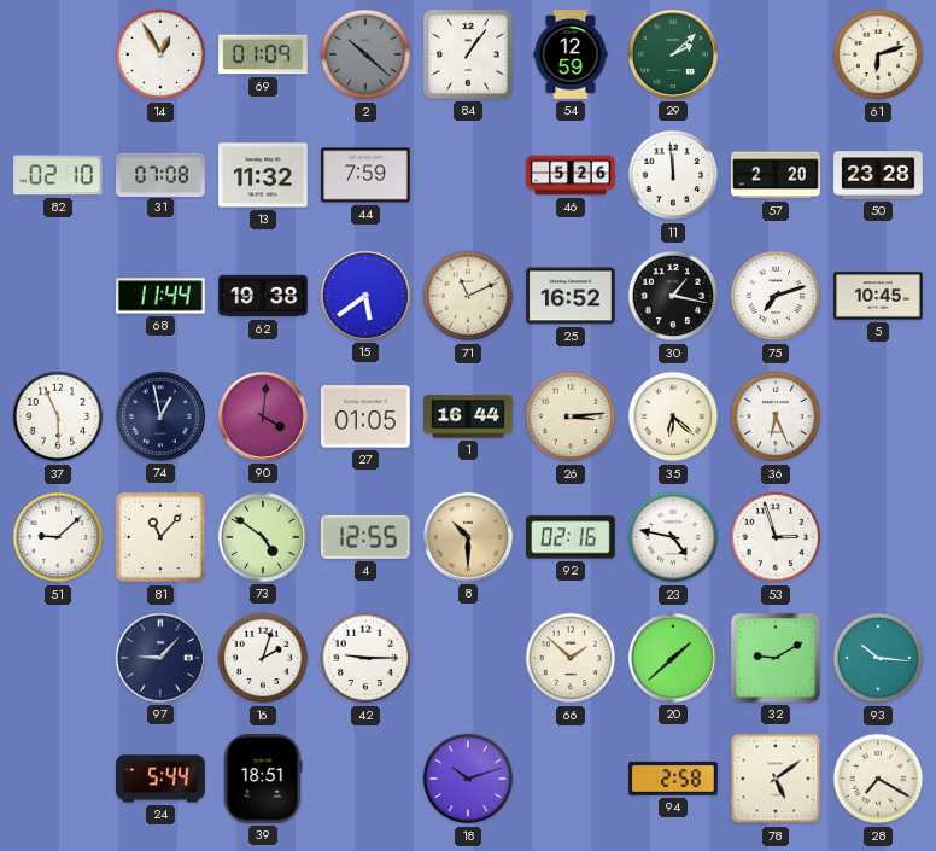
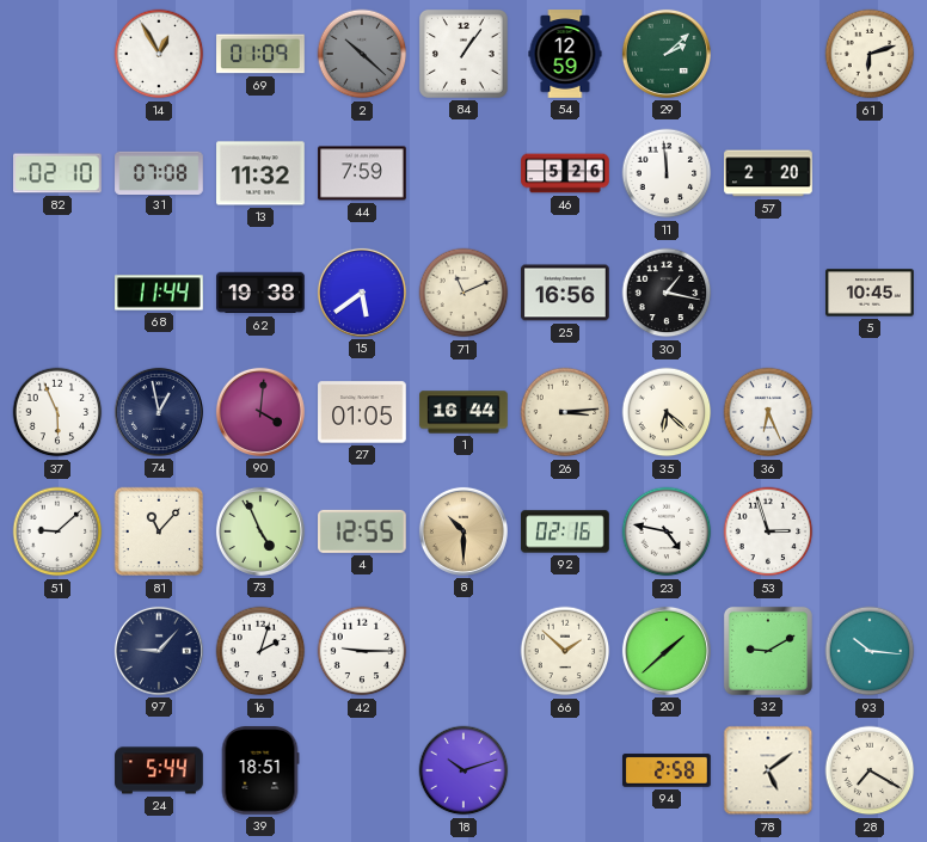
50: 23:28 -> none
25: 16:52 -> 16:56
75: 7:12 -> none
73: 4:51 -> 4:56
